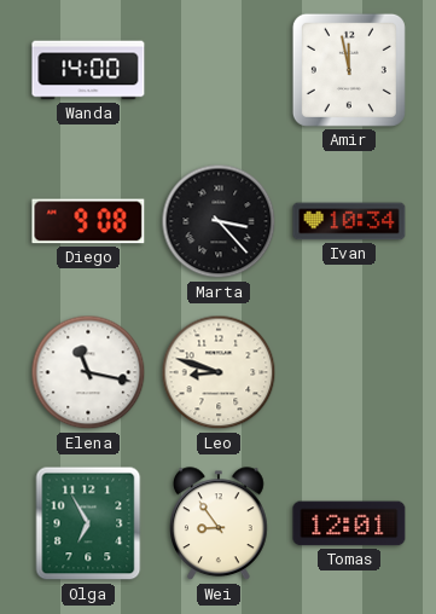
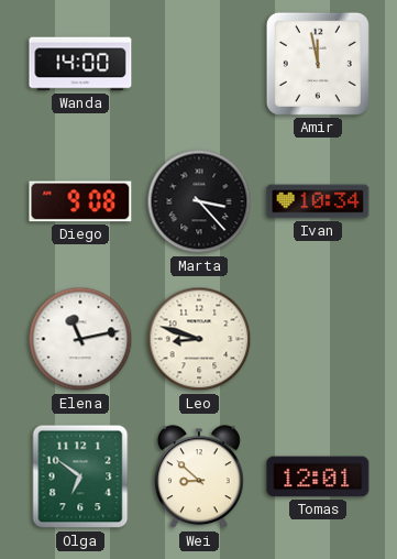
Elena: 11:17 -> 11:13
Olga: 6:55 -> 6:51
Wei: 8:54 -> 8:52
